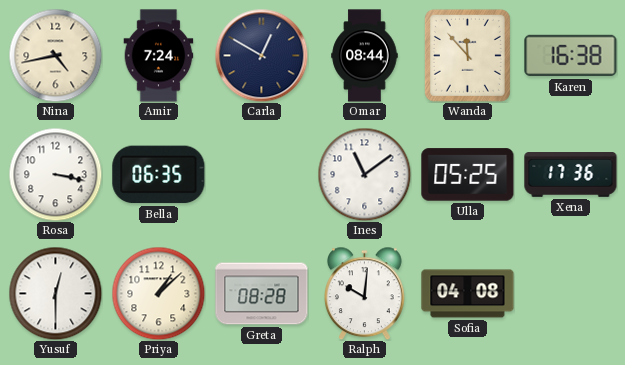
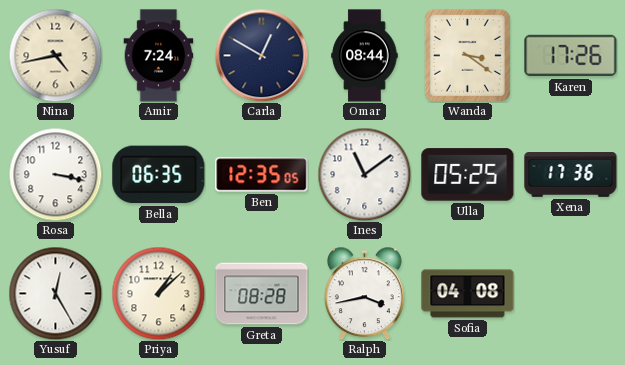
Wanda: 11:53 -> 3:21
Karen: 16:38 -> 17:26
Ben: none -> 12:35
Yusuf: 12:30 -> 12:25
Ralph: 10:01 -> 3:43
